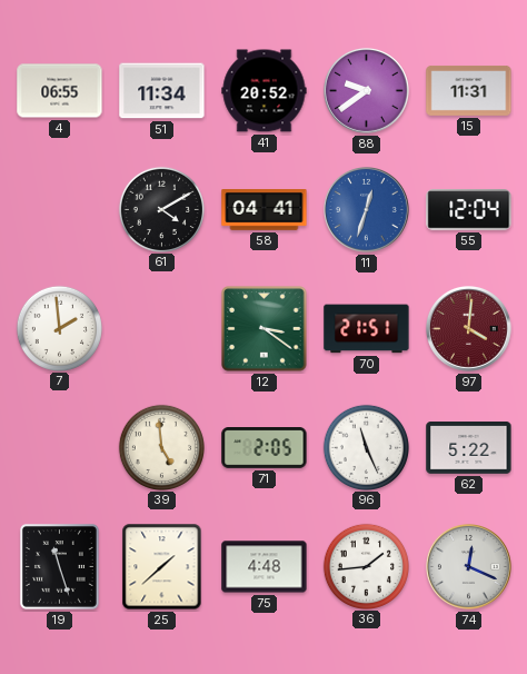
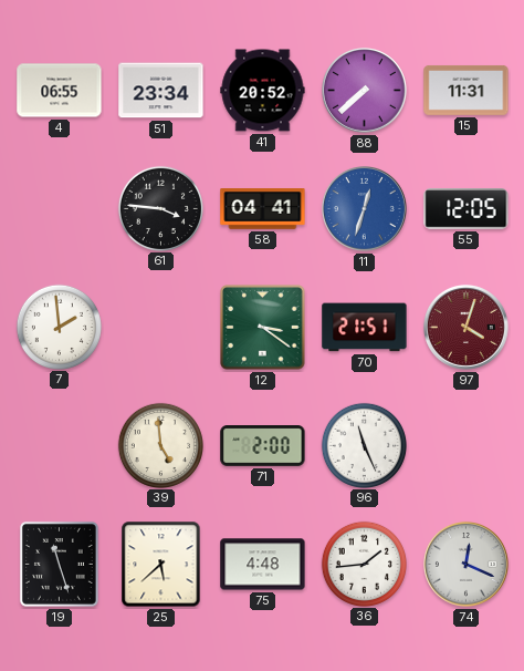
51: 11:34 -> 23:34
88: 9:39 -> 7:38
61: 4:10 -> 3:46
55: 12:04 -> 12:05
97: 4:01 -> 4:03
71: 2:05 -> 2:00
62: 5:22 -> none
25: 1:38 -> 5:38
